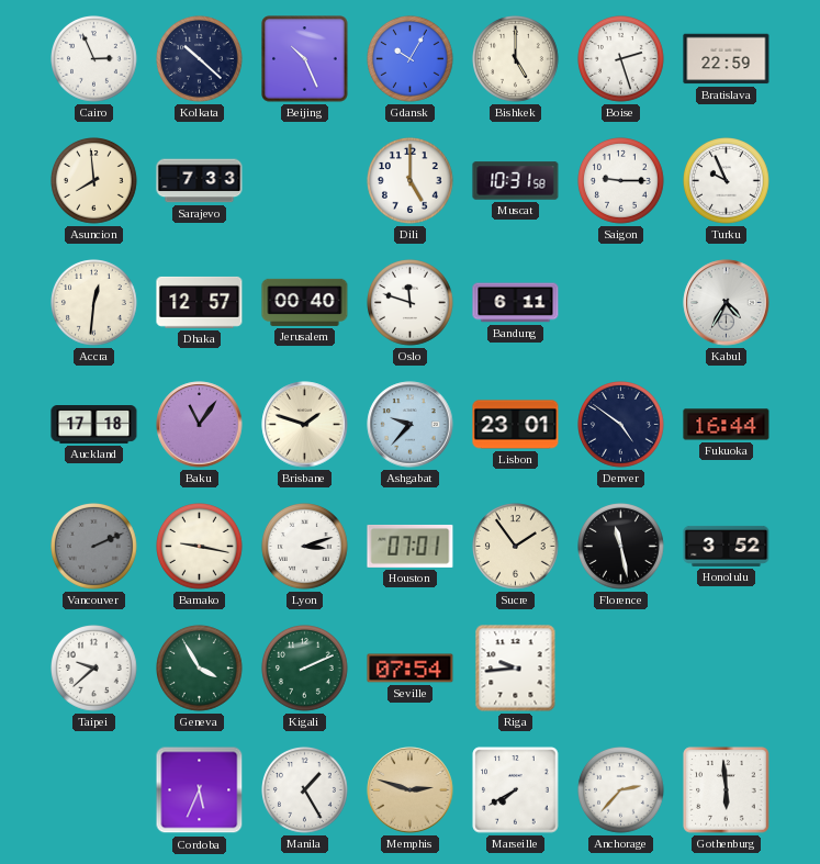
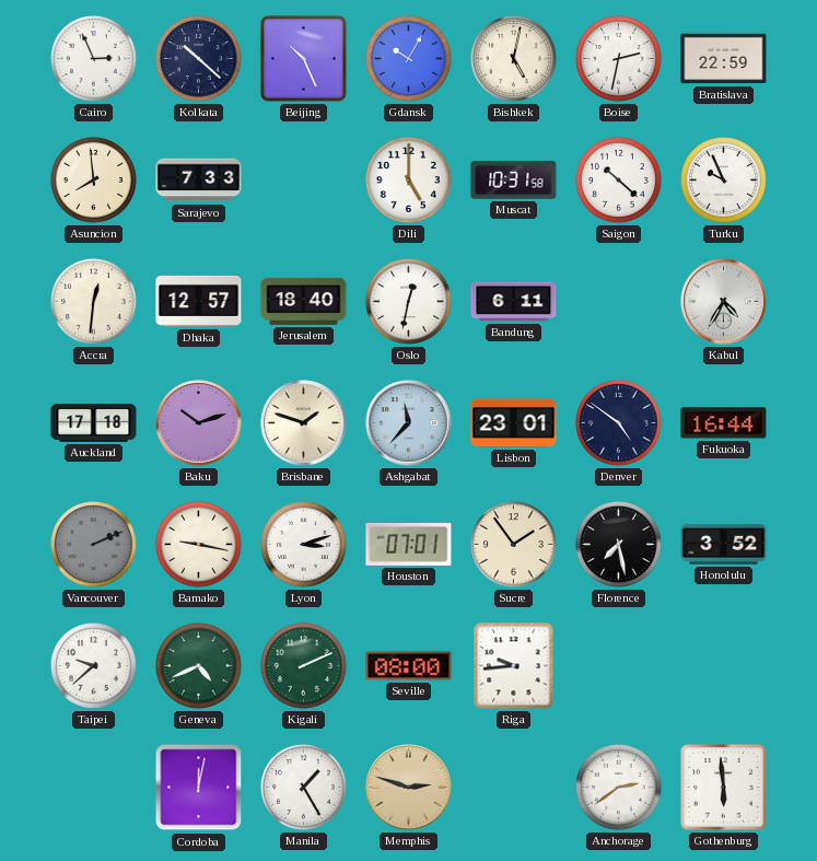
Bishkek: 5:00 -> 5:02
Boise: 2:27 -> 2:32
Saigon: 9:15 -> 10:22
Jerusalem: 00:40 -> 18:40
Oslo: 11:48 -> 12:32
Baku: 11:06 -> 10:12
Ashgabat: 9:37 -> 11:37
Florence: 11:28 -> 7:28
Geneva: 3:55 -> 4:41
Seville: 07:54 -> 08:00
Cordoba: 5:34 -> 12:02
Marseille: 7:40 -> none
Anchorage: 2:37 -> 2:39
